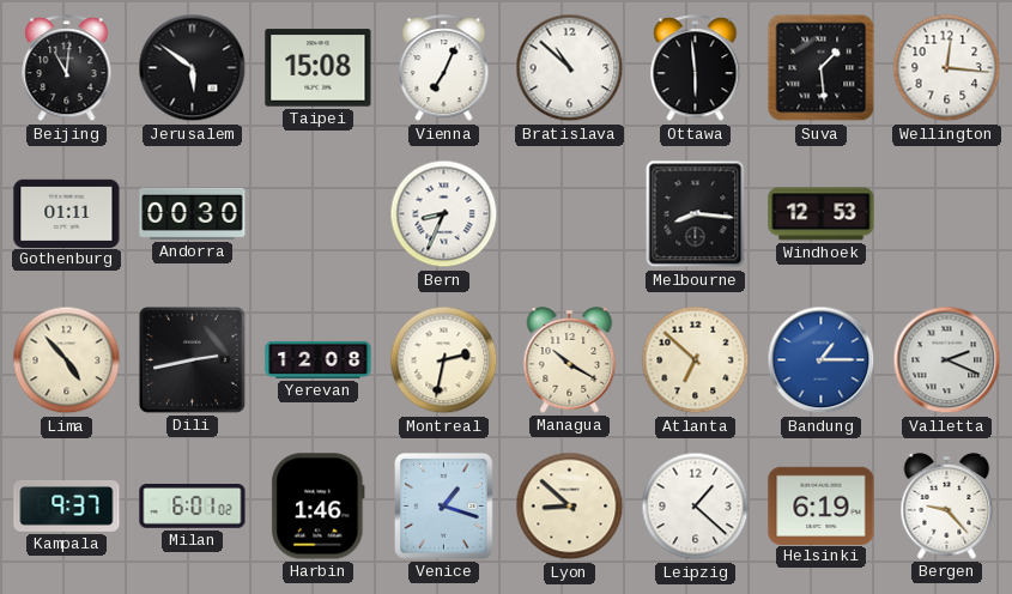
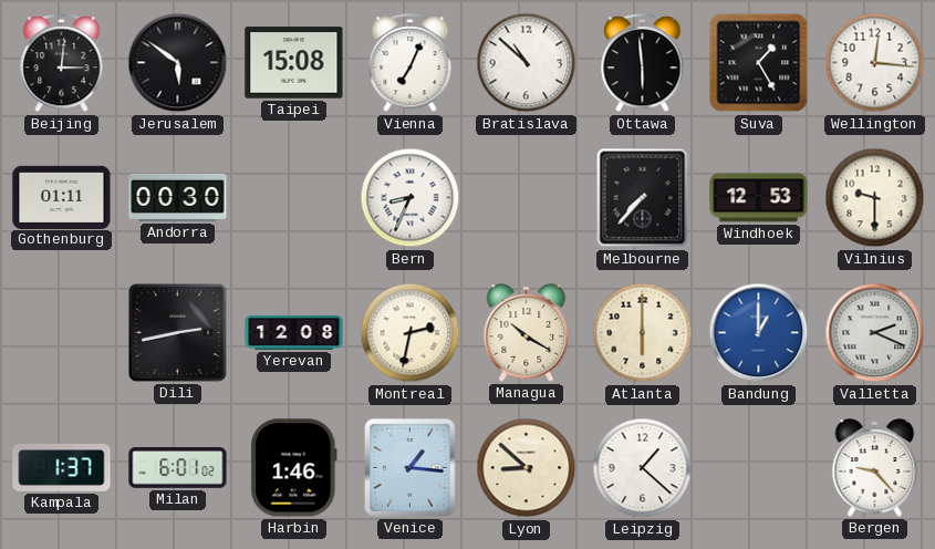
Beijing: 11:01 -> 3:01
Suva: 1:29 -> 1:25
Melbourne: 8:16 -> 7:37
Vilnius: none -> 9:30
Lima: 4:53 -> none
Atlanta: 6:52 -> 6:00
Bandung: 1:15 -> 1:00
Kampala: 9:37 -> 1:37
Venice: 1:18 -> 1:16
Helsinki: 6:19 -> none
